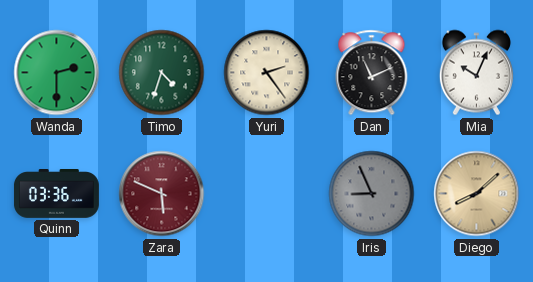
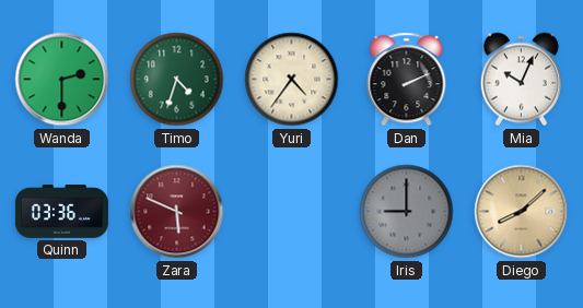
Yuri: 2:24 -> 4:36
Dan: 11:11 -> 2:11
Iris: 8:56 -> 9:00
